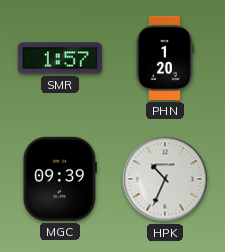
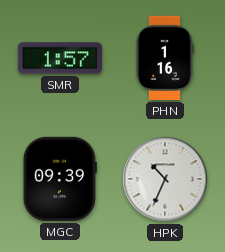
PHN: 1:20 -> 1:16
